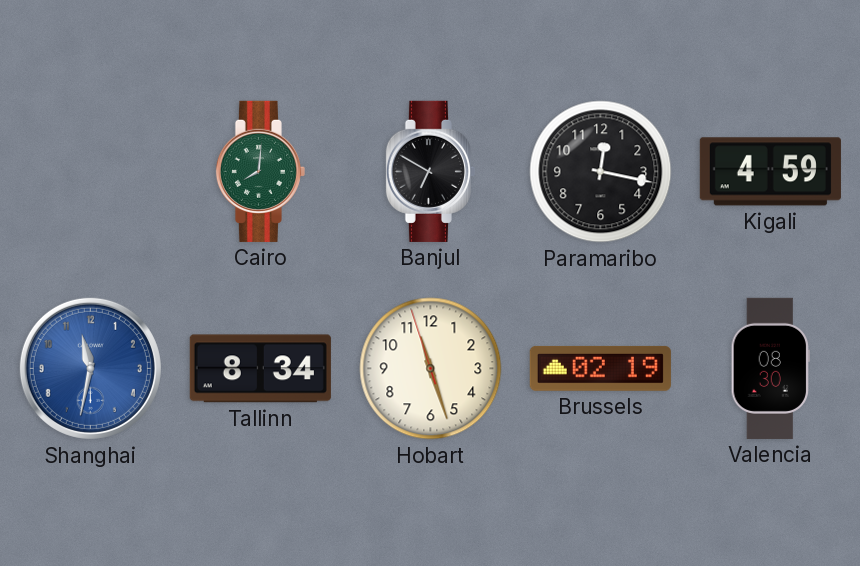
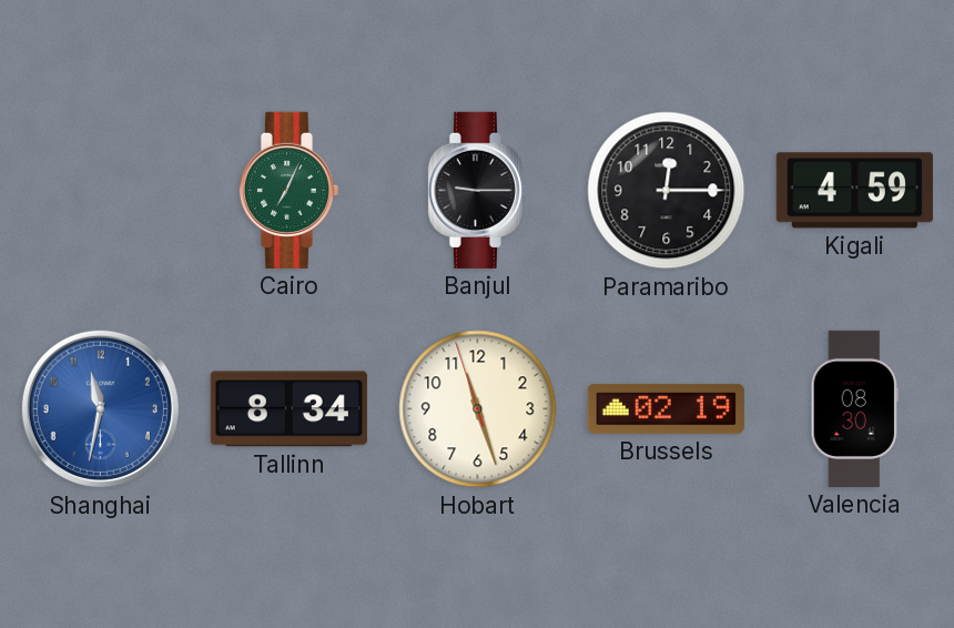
Cairo: 8:01 -> 7:04
Banjul: 6:50 -> 9:15
Paramaribo: 12:17 -> 12:15
